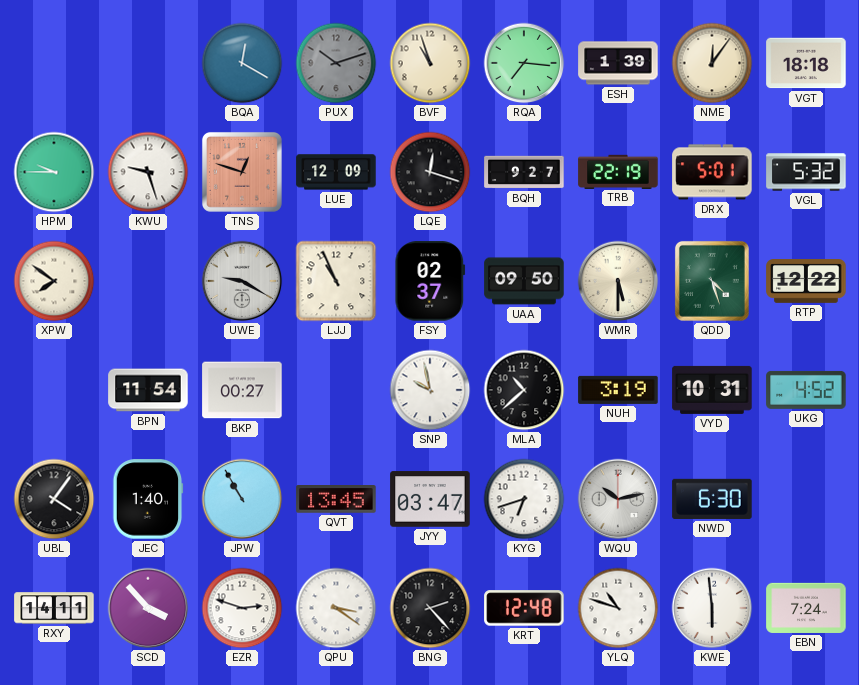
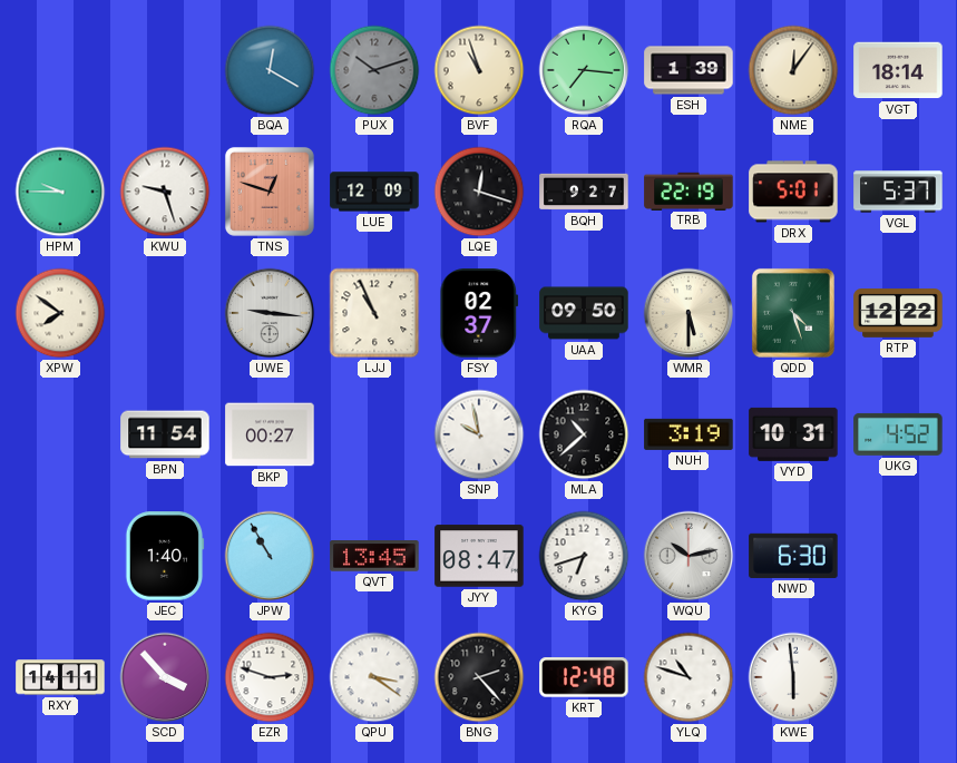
VGT: 18:18 -> 18:14
VGL: 5:32 -> 5:37
UWE: 9:20 -> 9:16
UBL: 4:06 -> none
JYY: 03:47 -> 08:47
EBN: 7:24 -> none
